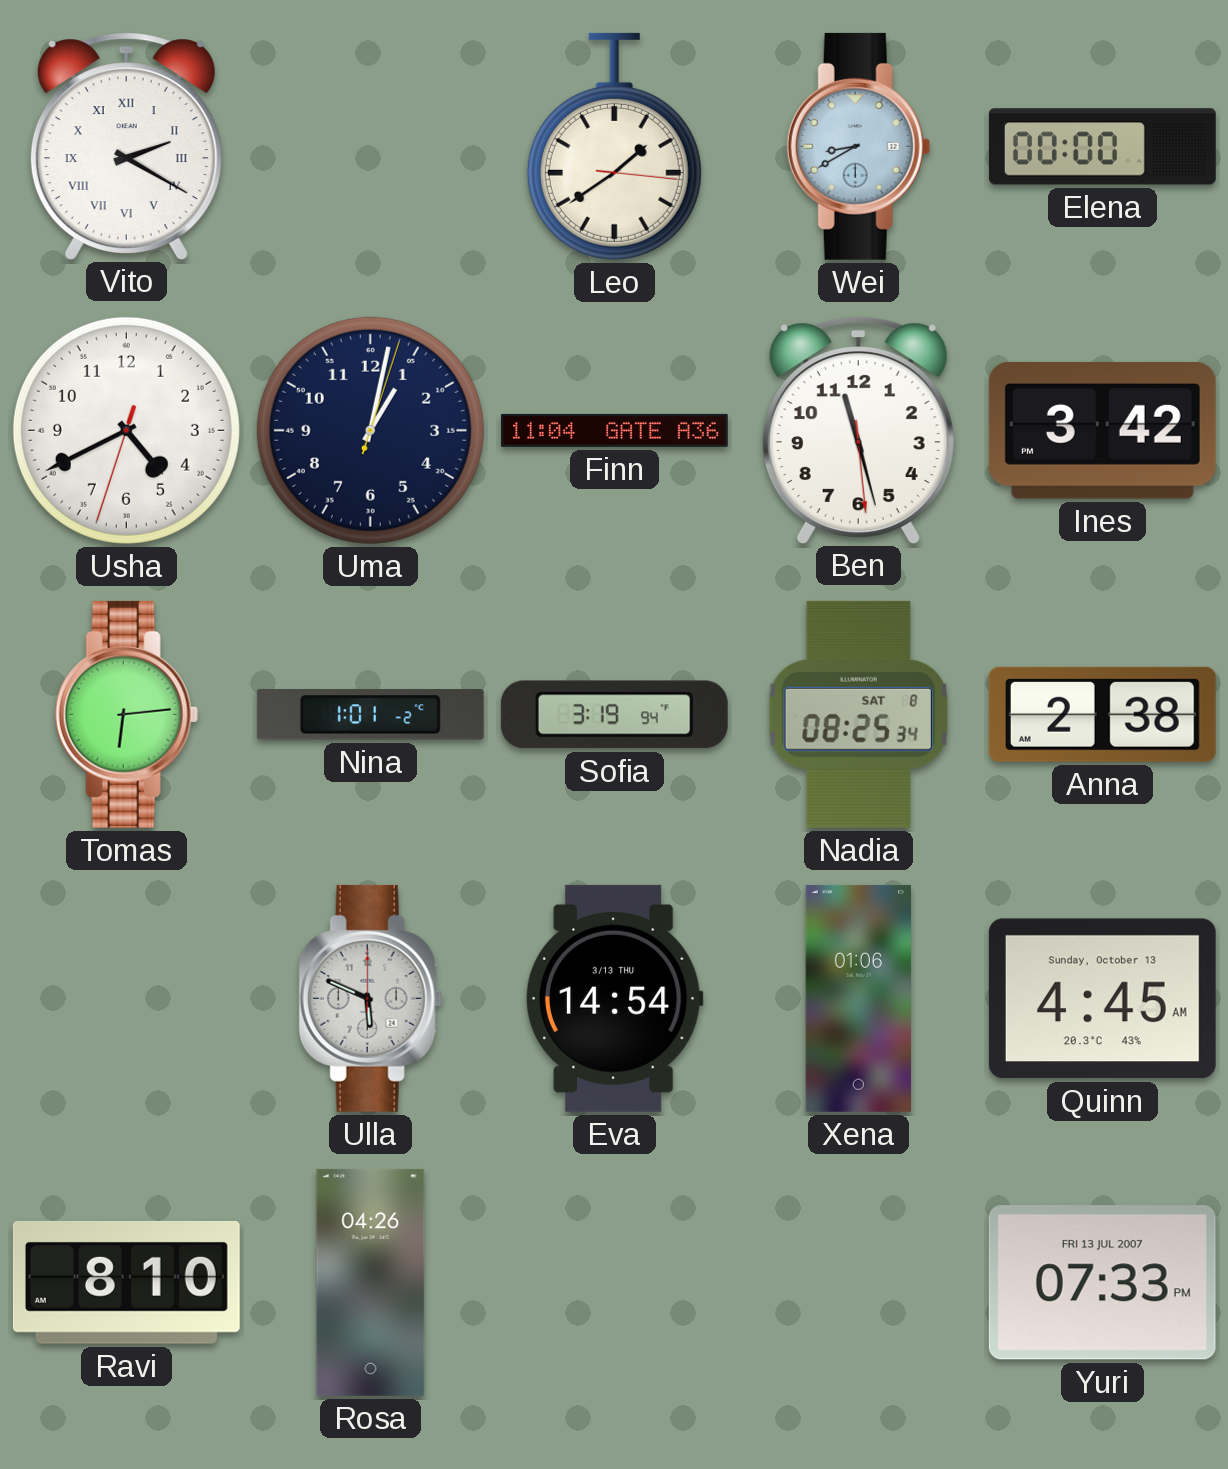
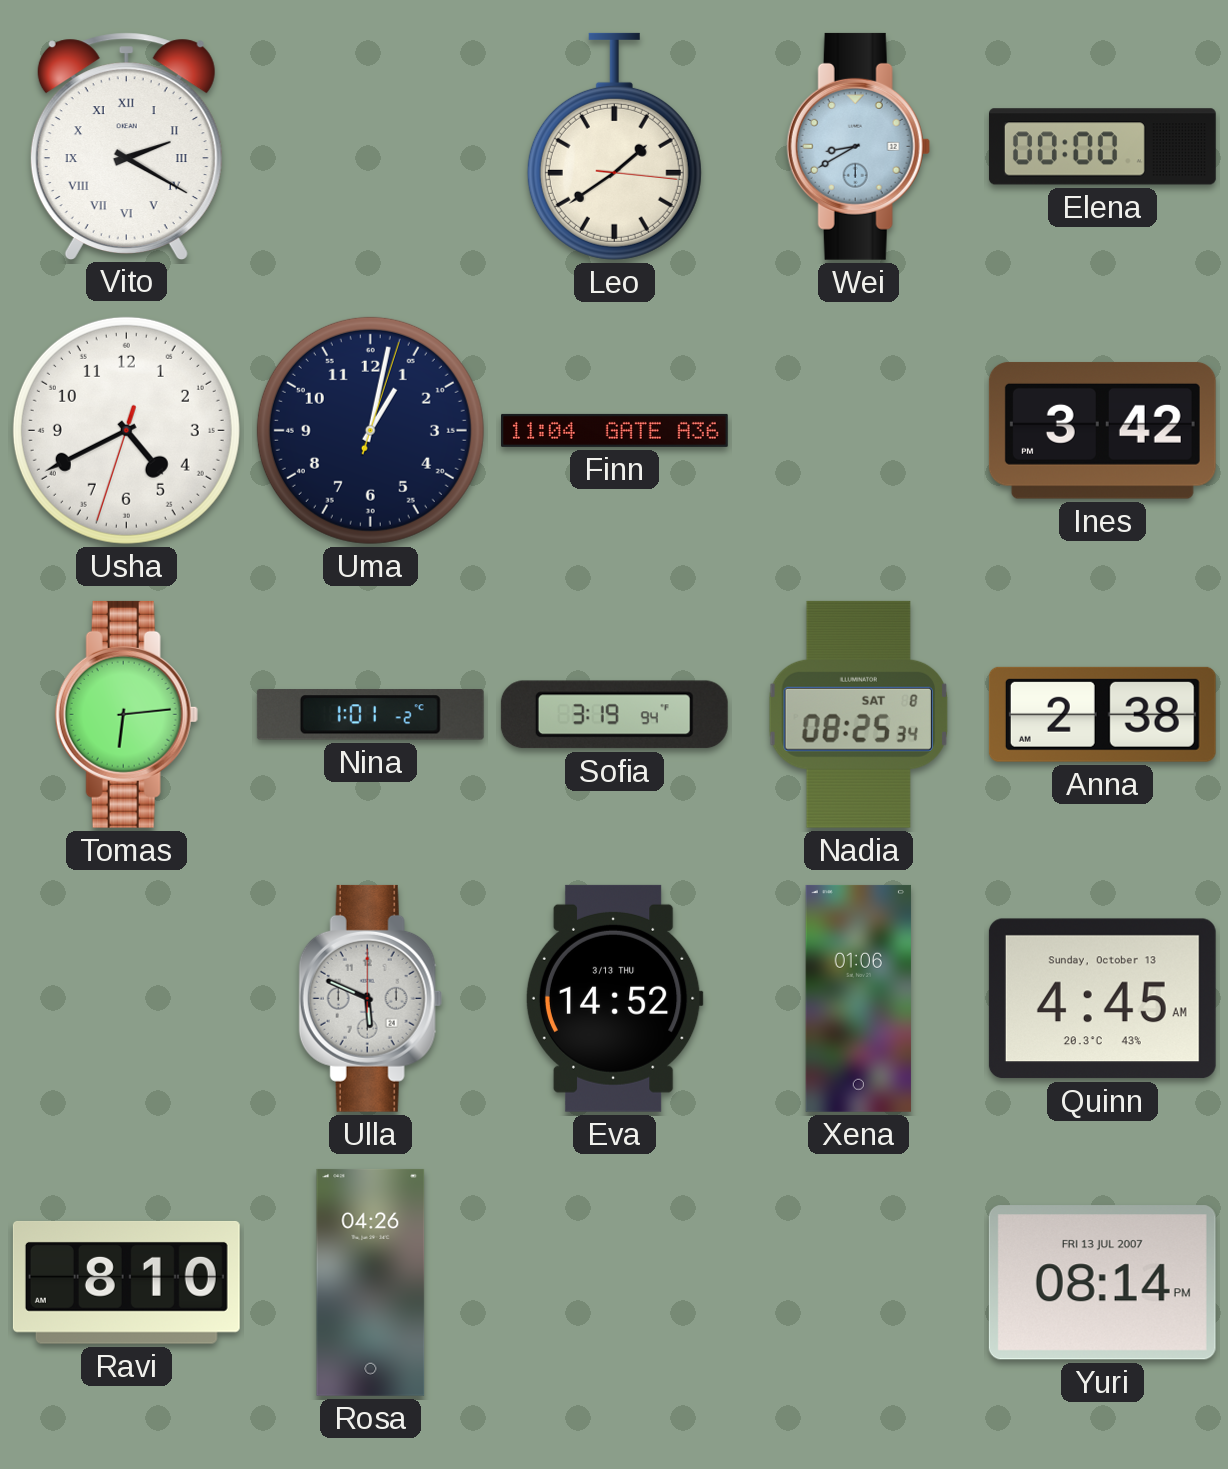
Ben: 11:27 -> none
Eva: 14:54 -> 14:52
Yuri: 07:33 -> 08:14
